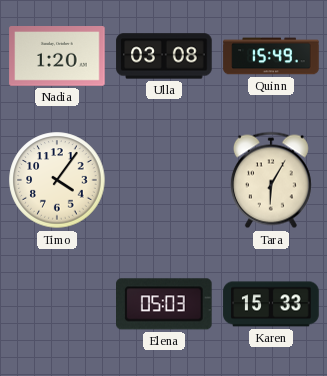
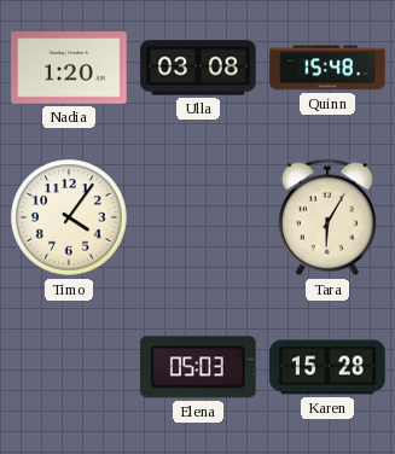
Quinn: 15:49 -> 15:48
Karen: 15:33 -> 15:28
